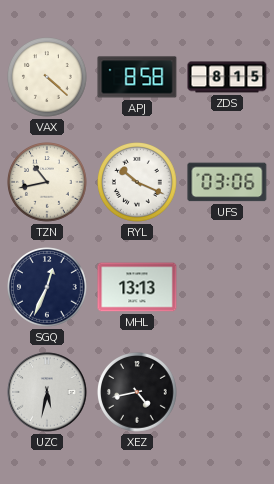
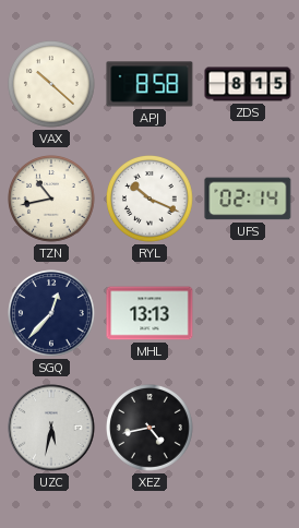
VAX: 4:22 -> 10:22
UFS: 03:06 -> 02:14
SGQ: 12:34 -> 12:37
